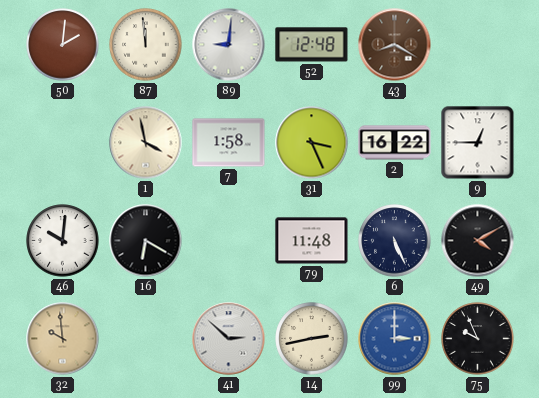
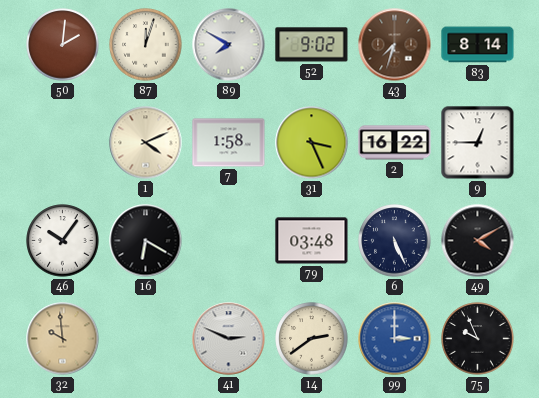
87: 11:59 -> 12:03
89: 9:01 -> 7:50
52: 12:48 -> 9:02
43: 8:20 -> 7:33
83: none -> 8:14
1: 3:58 -> 4:11
46: 10:01 -> 10:06
79: 11:48 -> 03:48
41: 2:52 -> 2:49
14: 2:43 -> 2:39
